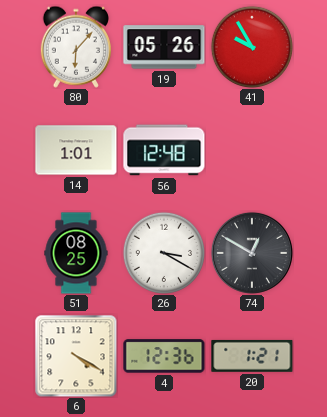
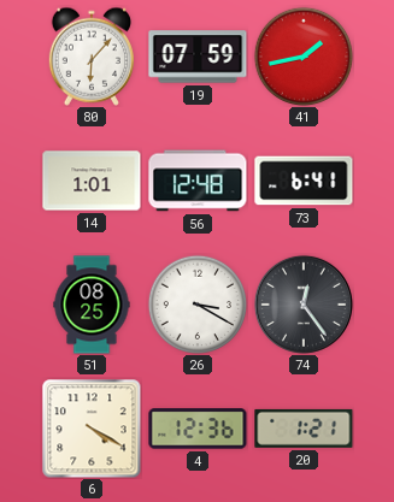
19: 05:26 -> 07:59
41: 9:55 -> 1:43
73: none -> 6:41
74: 12:50 -> 12:24
